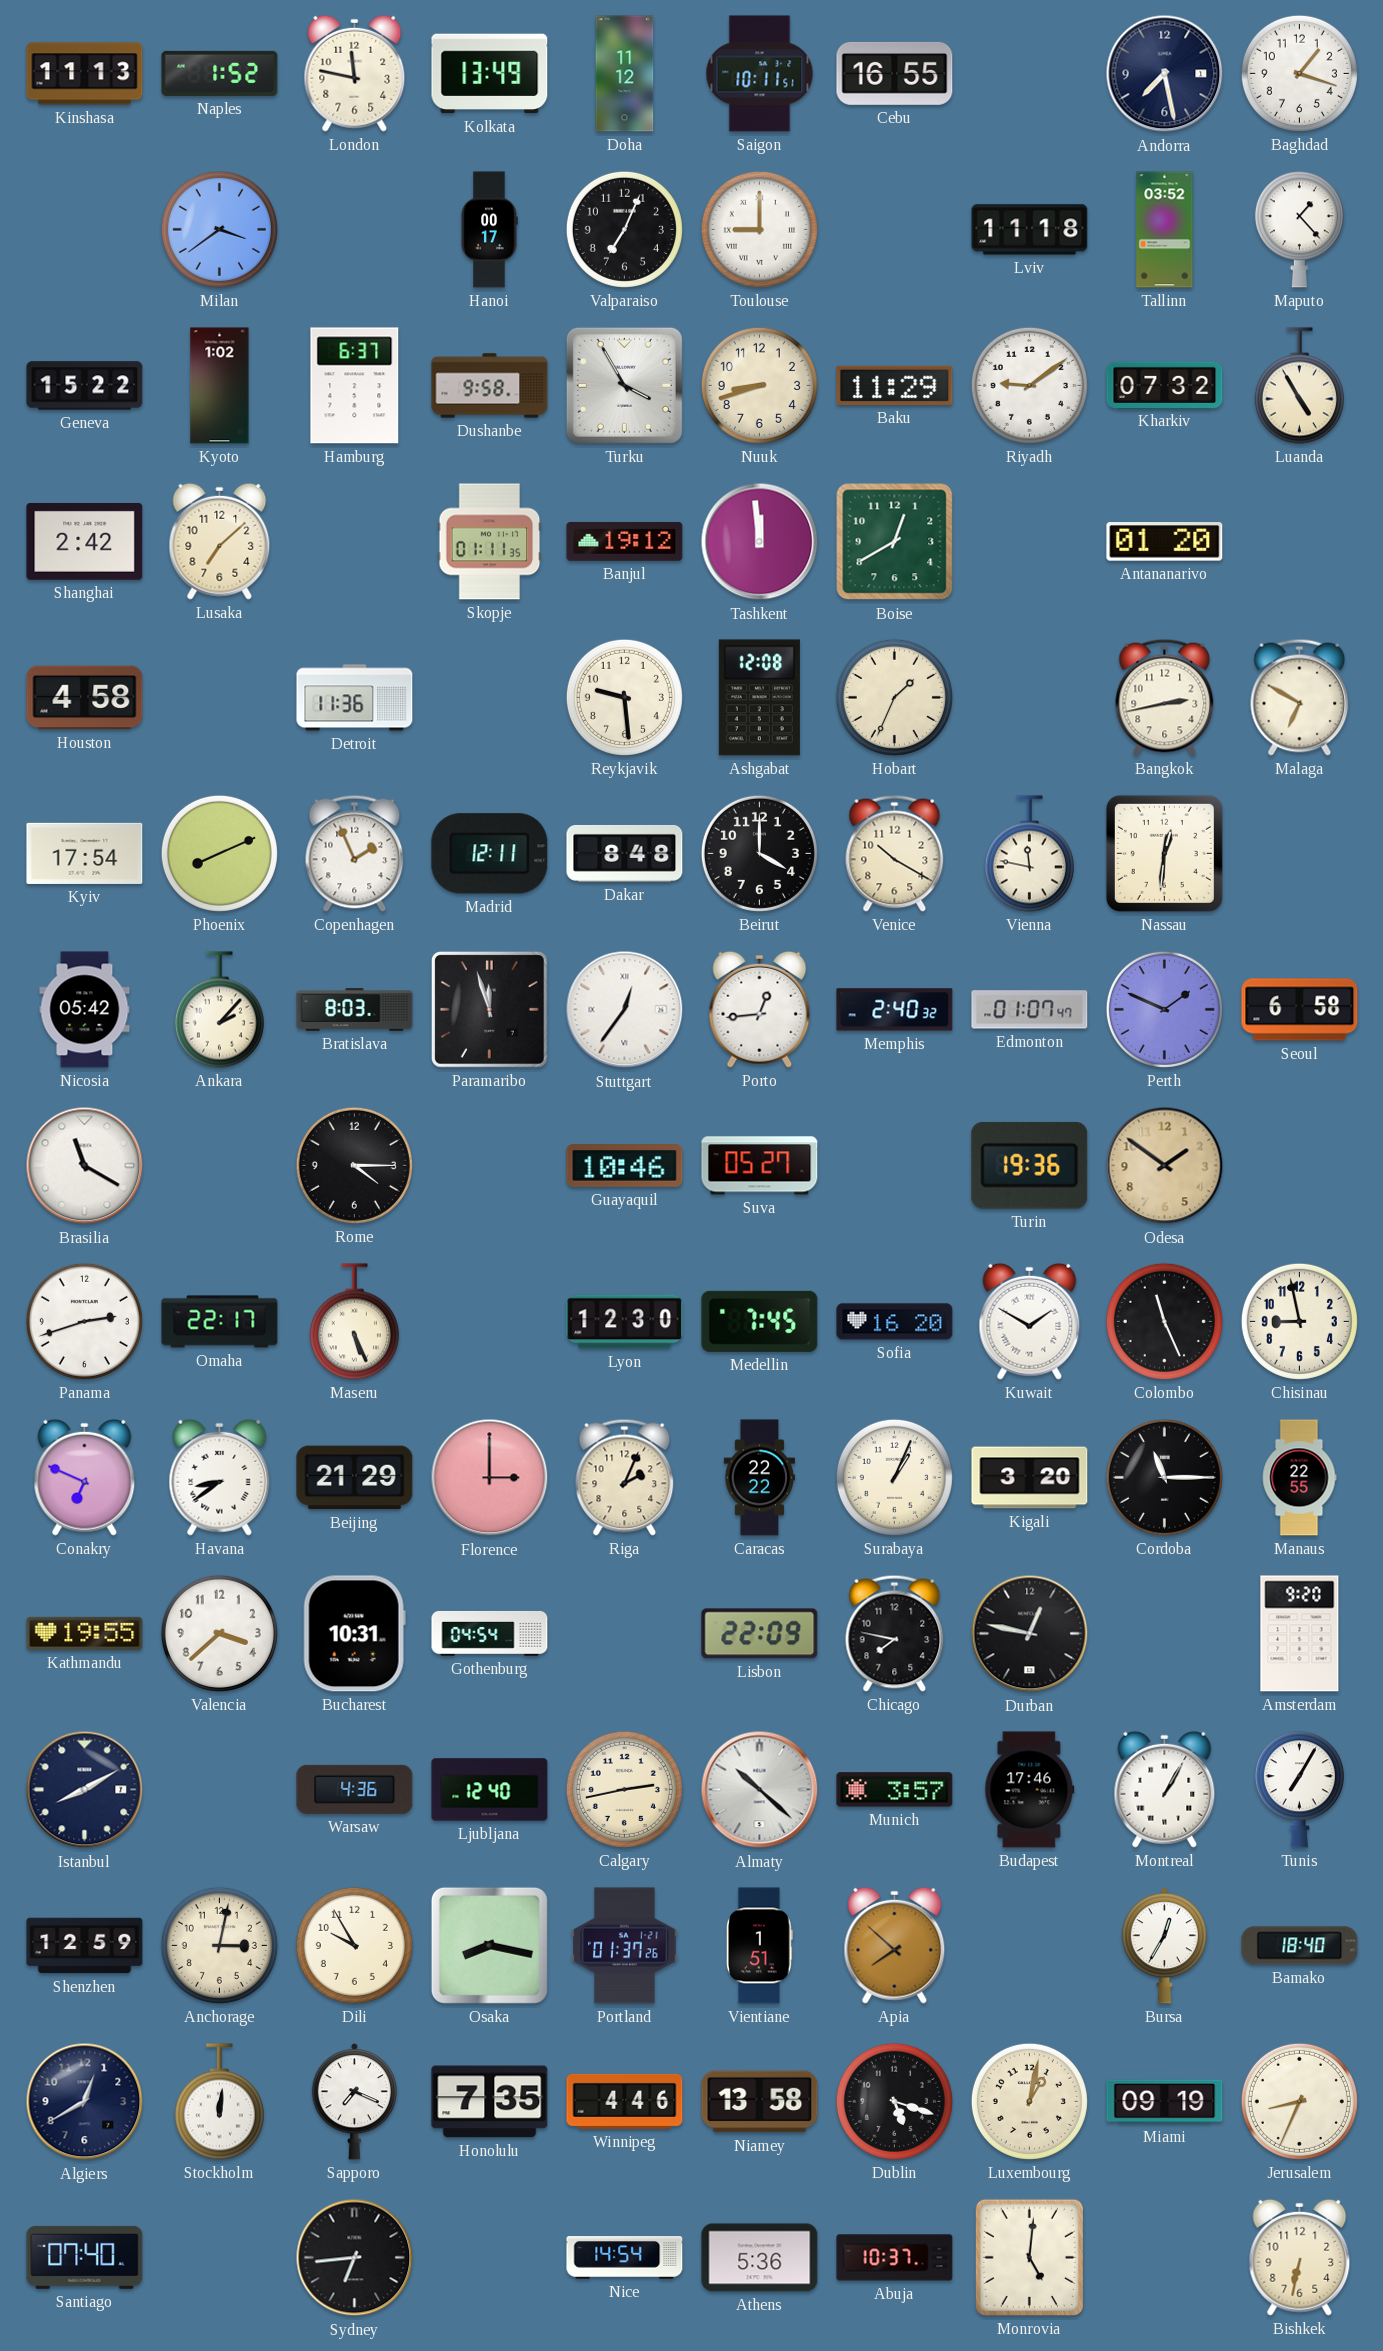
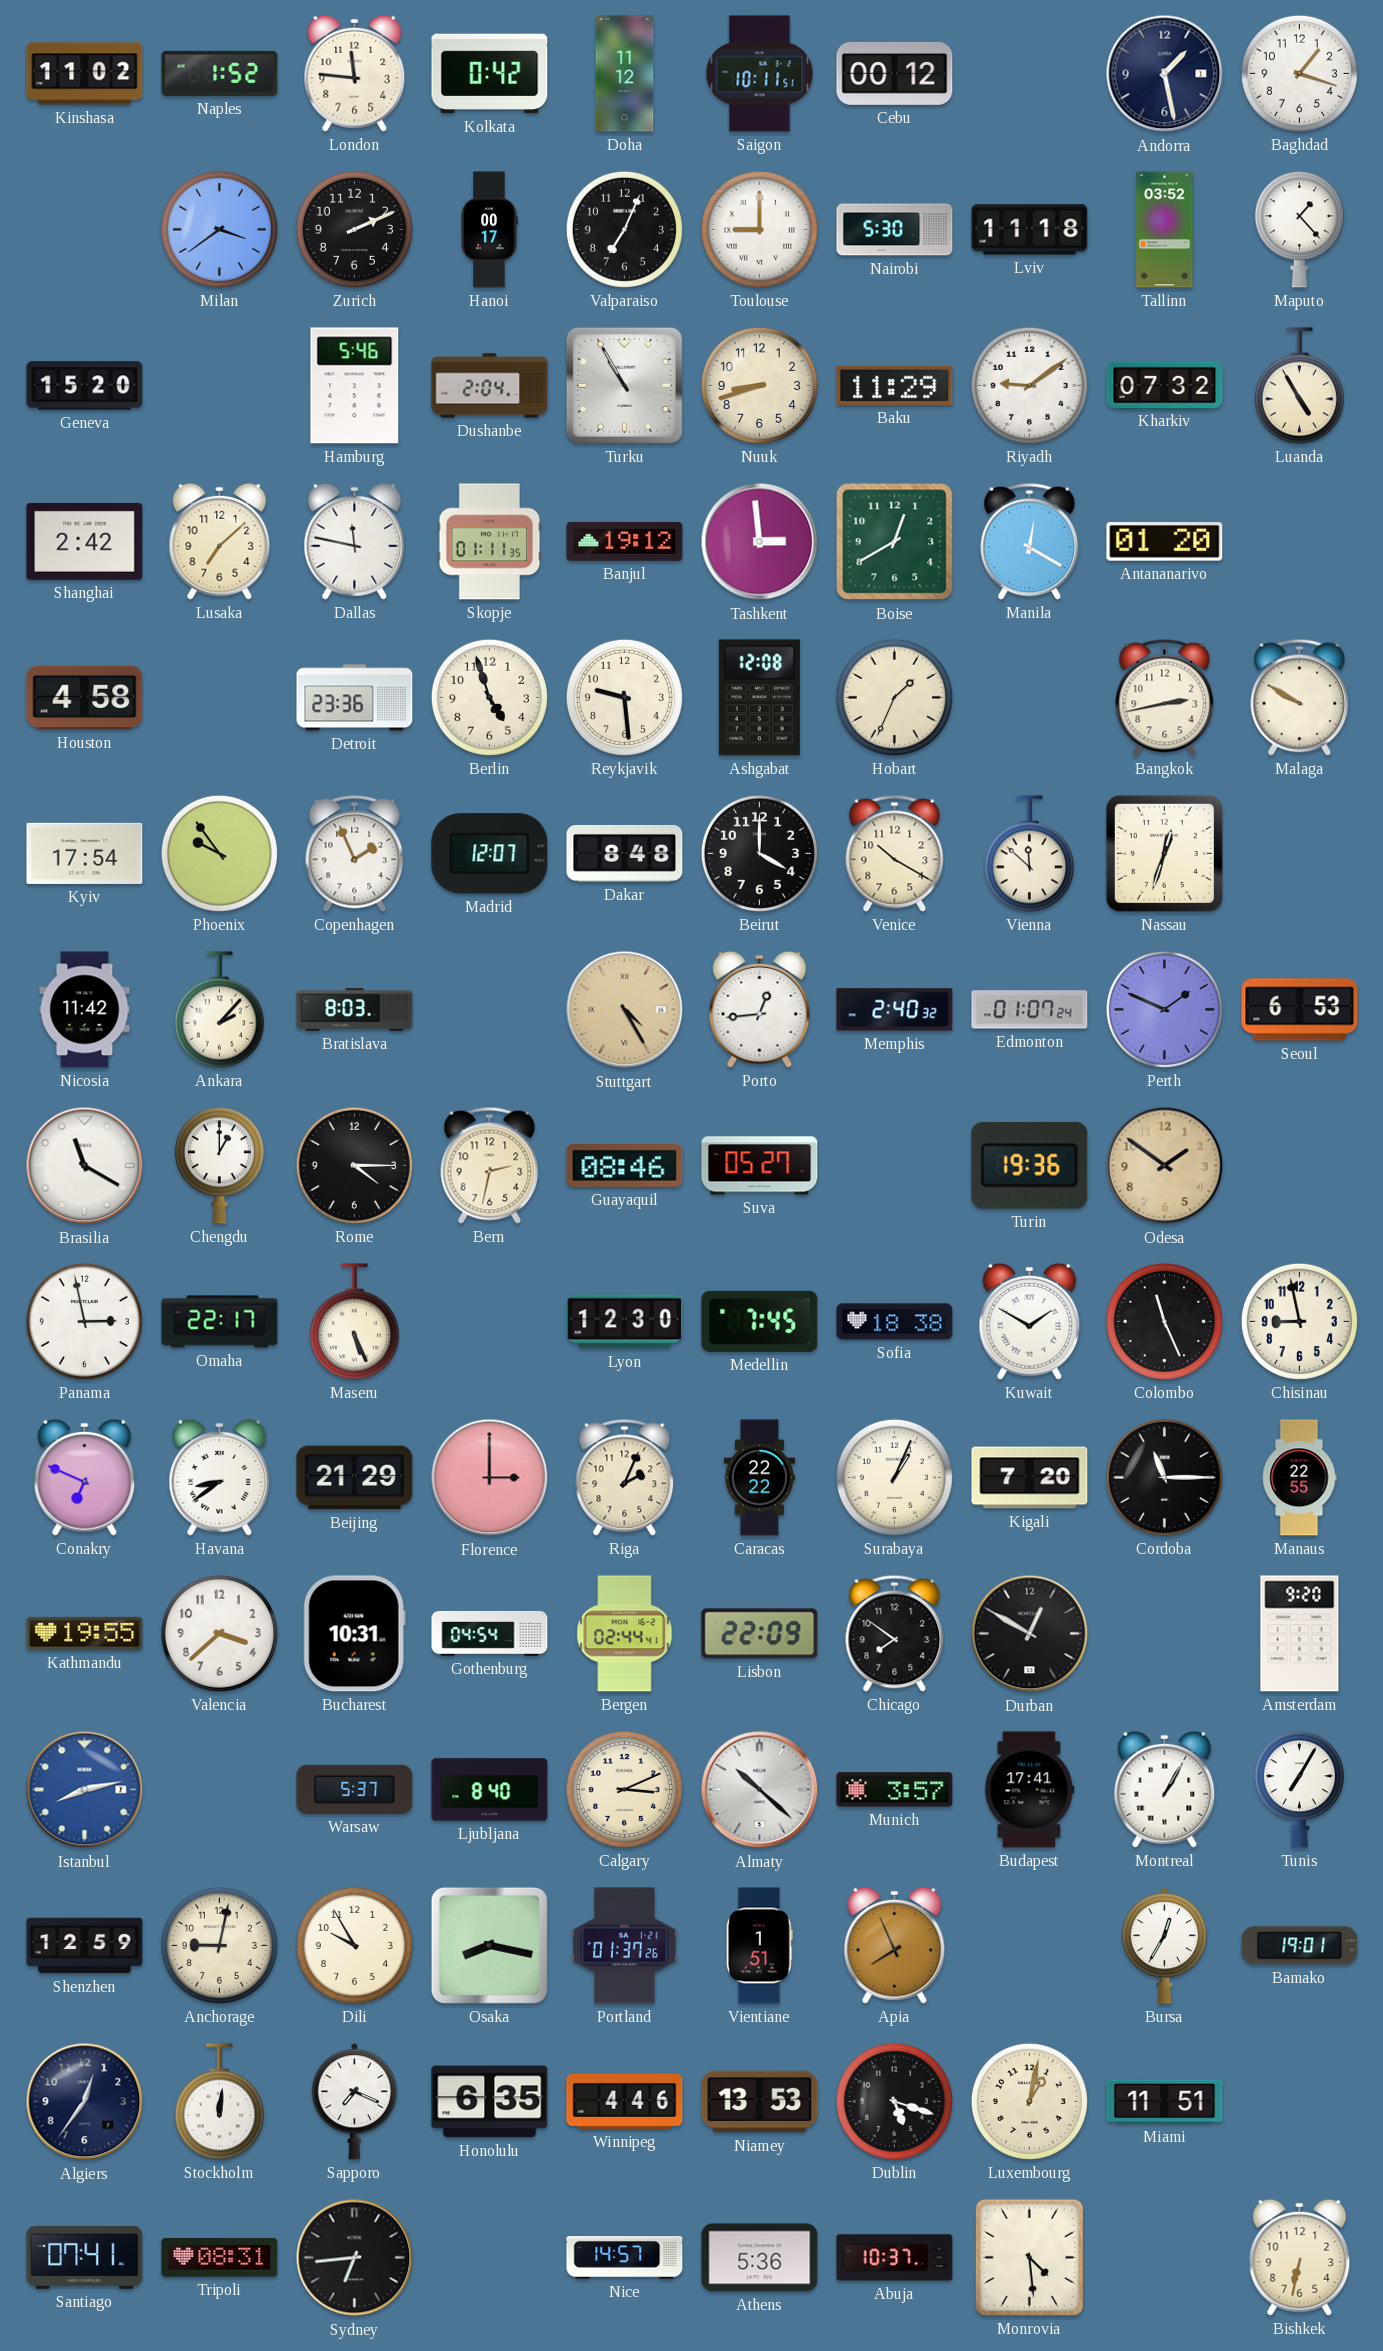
Kinshasa: 11:13 -> 11:02
London: 11:47 -> 11:46
Kolkata: 13:49 -> 0:42
Cebu: 16:55 -> 00:12
Andorra: 7:28 -> 1:28
Zurich: none -> 2:11
Nairobi: none -> 5:30
Geneva: 15:22 -> 15:20
Kyoto: 1:02 -> none
Hamburg: 6:37 -> 5:46
Dushanbe: 9:58 -> 2:04
Turku: 3:55 -> 10:55
Dallas: none -> 11:47
Tashkent: 11:59 -> 2:59
Manila: none -> 12:20
Detroit: 11:36 -> 23:36
Berlin: none -> 4:57
Malaga: 6:50 -> 9:50
Phoenix: 8:11 -> 9:54
Madrid: 12:11 -> 12:07
Vienna: 11:47 -> 11:52
Nassau: 12:31 -> 12:33
Nicosia: 05:42 -> 11:42
Paramaribo: 11:57 -> none
Stuttgart: 12:36 -> 4:25
Stuttgart dial: white -> champagne
Edmonton: 01:07:47 -> 01:07:24
Seoul: 6:58 -> 6:53
Chengdu: none -> 1:00
Bern: none -> 2:32
Guayaquil: 10:46 -> 08:46
Panama: 2:42 -> 2:58
Sofia: 16:20 -> 18:38
Kigali: 3:20 -> 7:20
Bergen: none -> 02:44
Chicago: 7:47 -> 7:51
Durban: 12:47 -> 12:50
Istanbul: 8:10 -> 8:13
Istanbul dial: navy -> blue
Warsaw: 4:36 -> 5:37
Ljubljana: 12:40 -> 8:40
Calgary: 2:43 -> 3:11
Budapest: 17:46 -> 17:41
Anchorage: 3:02 -> 9:02
Apia: 7:52 -> 7:56
Bamako: 18:40 -> 19:01
Algiers: 12:40 -> 12:36
Honolulu: 7:35 -> 6:35
Niamey: 13:58 -> 13:53
Miami: 09:19 -> 11:51
Jerusalem: 8:34 -> none
Santiago: 07:40 -> 07:41
Tripoli: none -> 08:31
Nice: 14:54 -> 14:57
Monrovia: 5:01 -> 4:29
